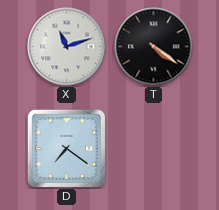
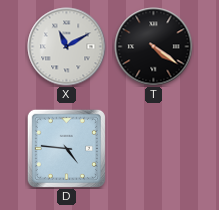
X: 11:12 -> 11:10
D: 7:21 -> 4:46
